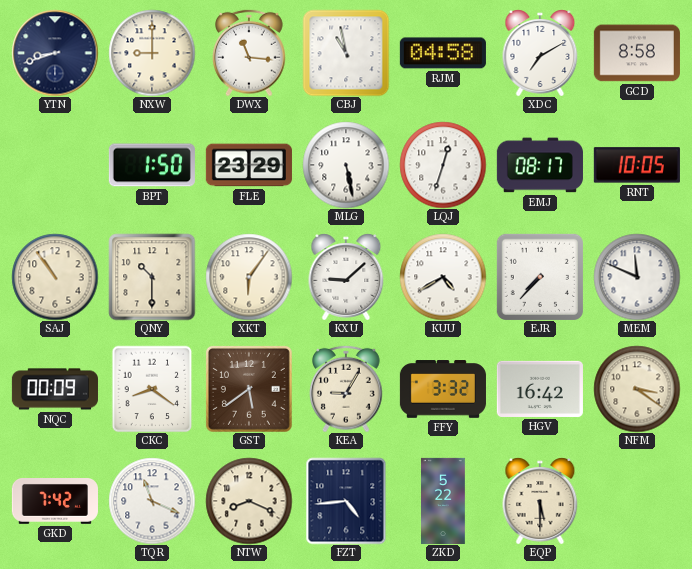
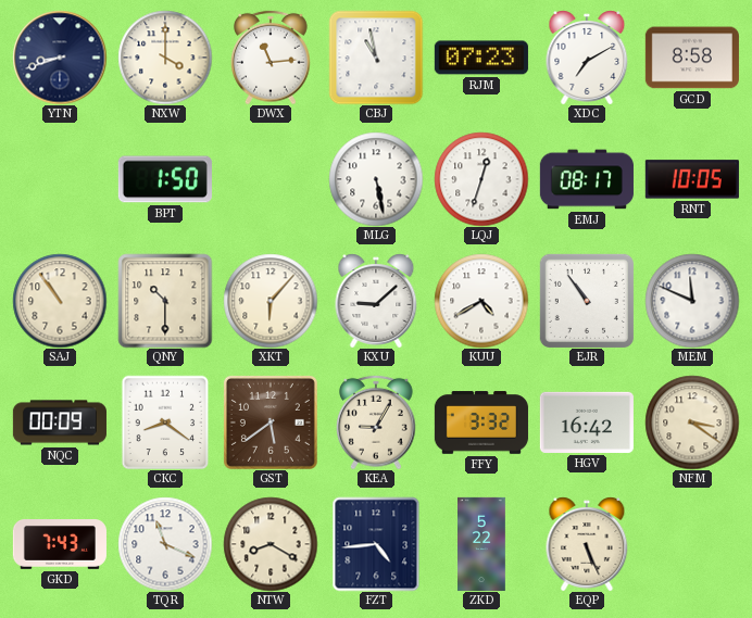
NXW: 9:00 -> 4:00
DWX: 11:16 -> 11:14
RJM: 04:58 -> 07:23
FLE: 23:29 -> none
XKT: 6:06 -> 6:07
EJR: 7:37 -> 10:54
GKD: 7:42 -> 7:43
NTW: 8:19 -> 8:20
EQP: 5:30 -> 5:26
